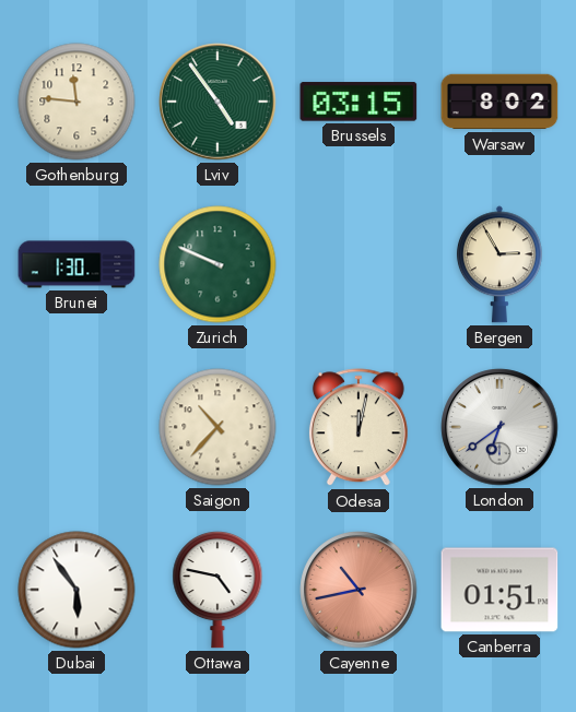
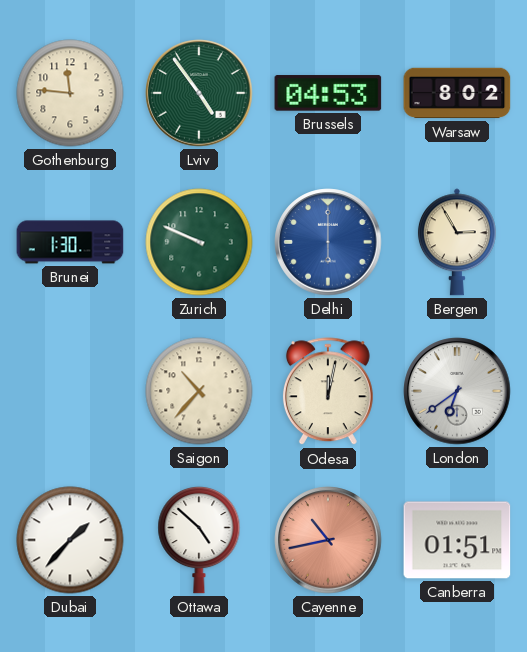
Brussels: 03:15 -> 04:53
Delhi: none -> 6:00
Dubai: 5:54 -> 1:37
Ottawa: 4:47 -> 4:52
